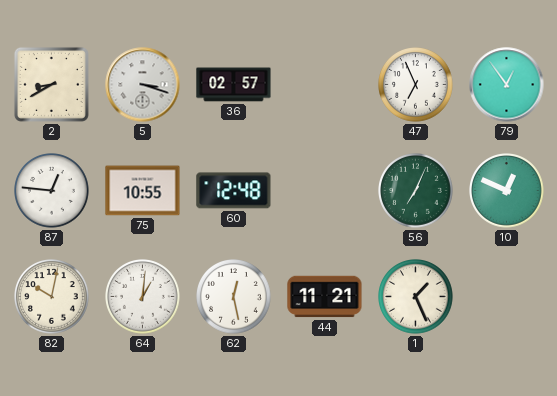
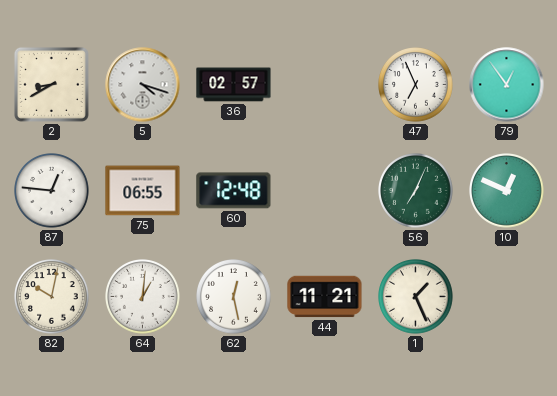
5: 3:18 -> 4:18
75: 10:55 -> 06:55
